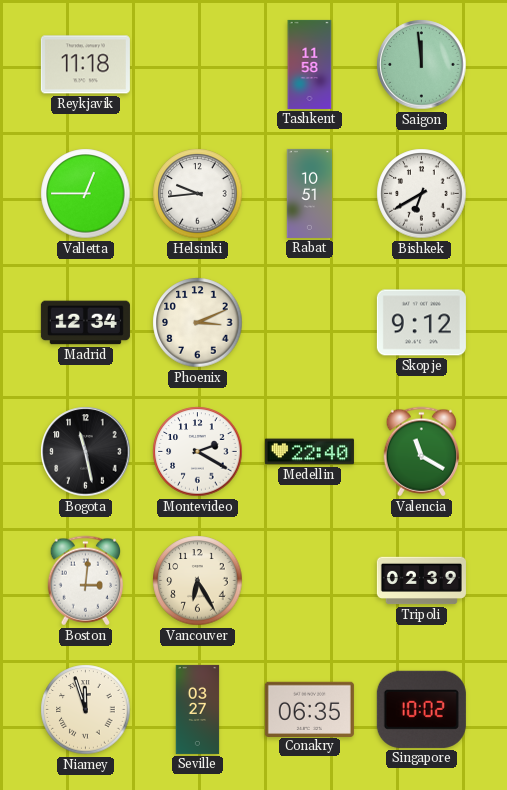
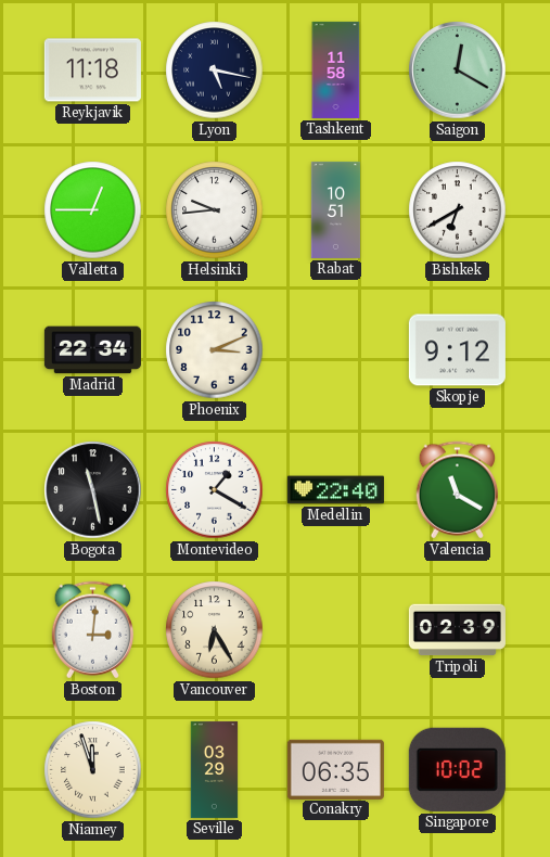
Lyon: none -> 5:17
Saigon: 11:59 -> 12:20
Madrid: 12:34 -> 22:34
Montevideo: 2:20 -> 1:20
Seville: 03:27 -> 03:29
